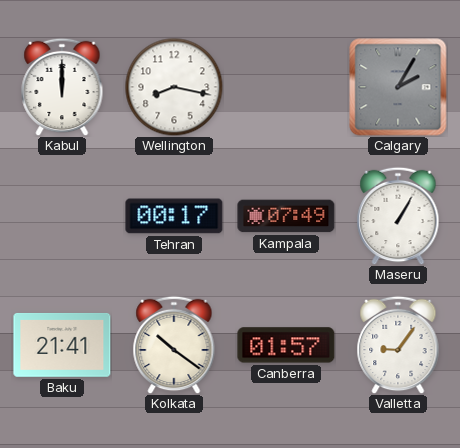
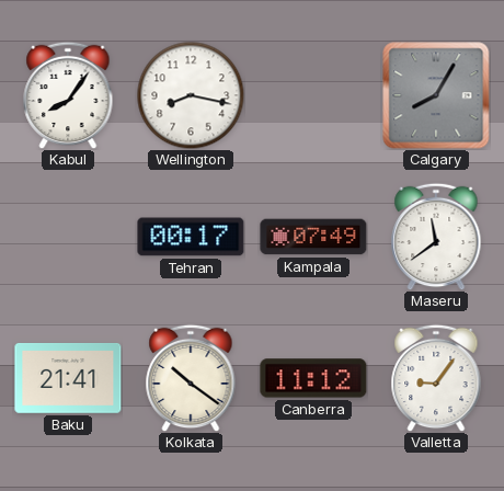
Kabul: 12:00 -> 8:06
Calgary: 2:05 -> 8:05
Maseru: 1:05 -> 11:39
Canberra: 01:57 -> 11:12
